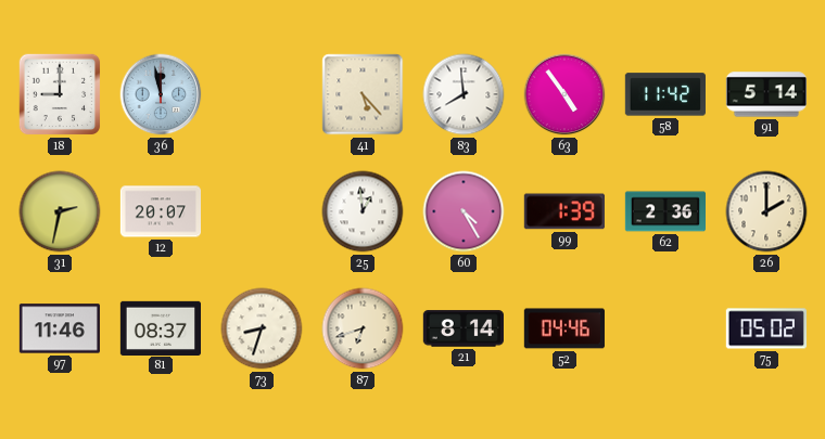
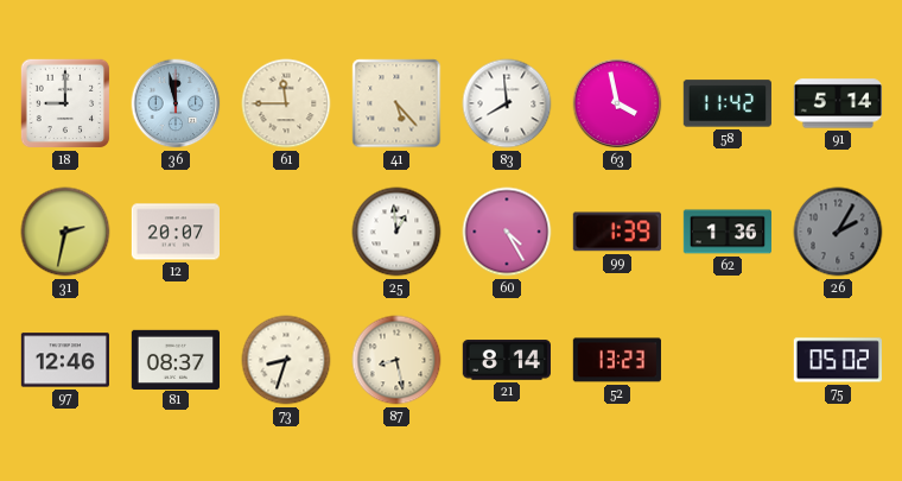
61: none -> 11:45
63: 4:54 -> 3:58
62: 2:36 -> 1:36
26: 2:00 -> 2:05
26 dial: cream -> grey
97: 11:46 -> 12:46
87: 6:42 -> 8:28
52: 04:46 -> 13:23
